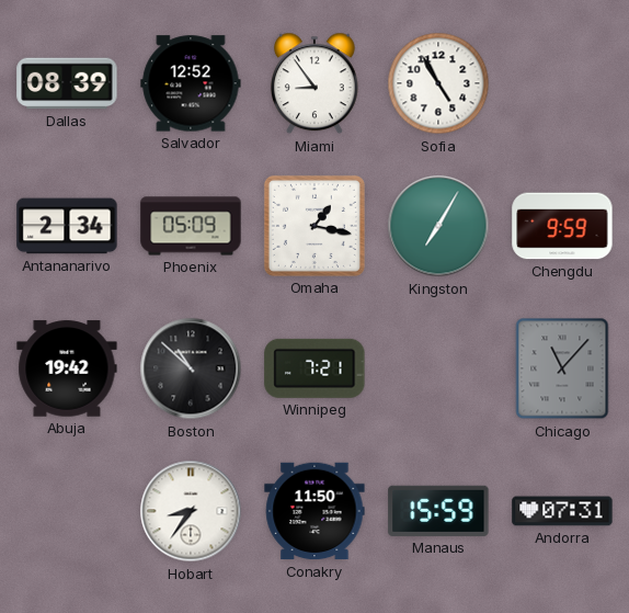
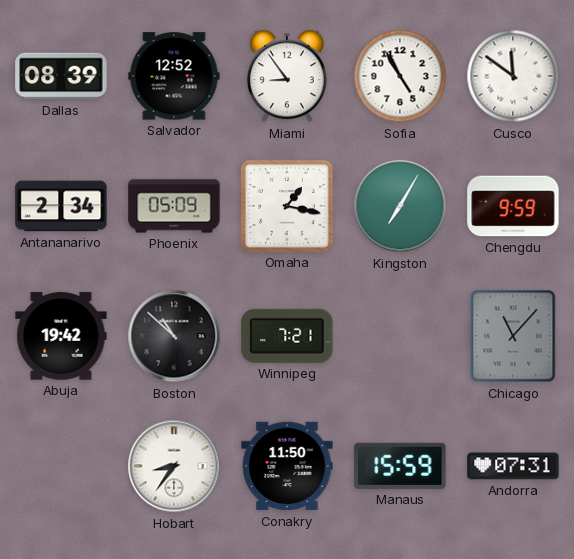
Cusco: none -> 11:51
